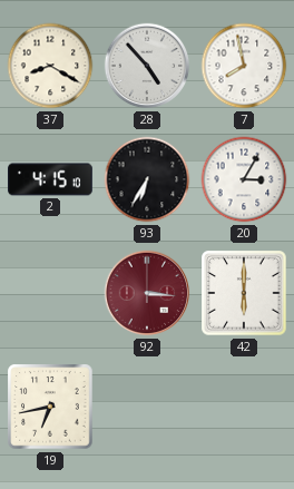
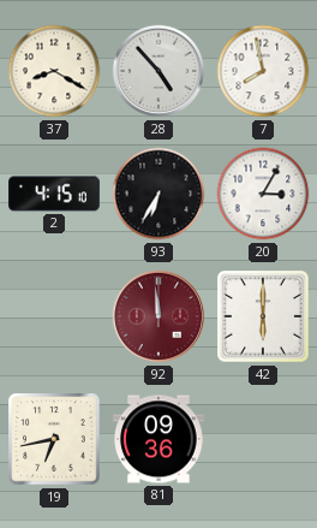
92: 3:16 -> 11:59
81: none -> 09:36
